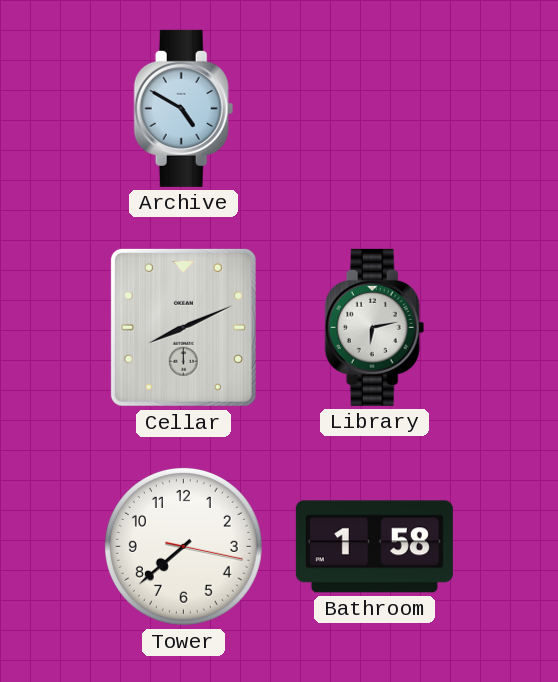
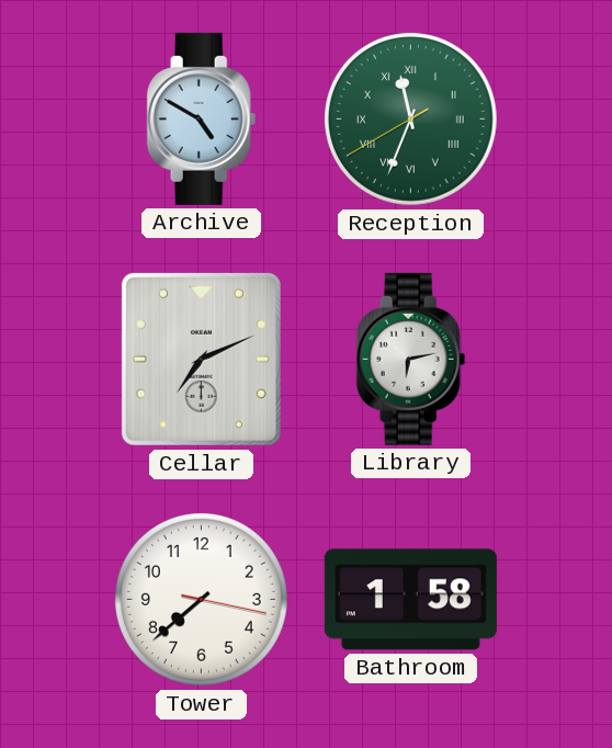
Reception: none -> 11:33
Cellar: 8:11 -> 7:11
